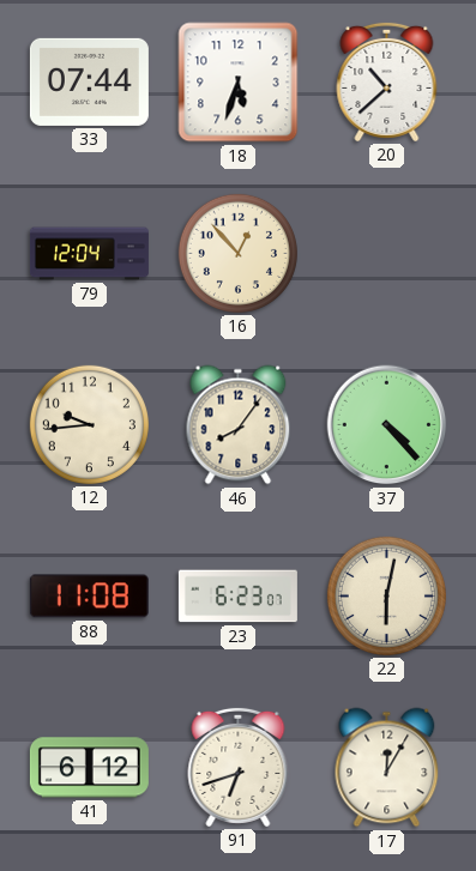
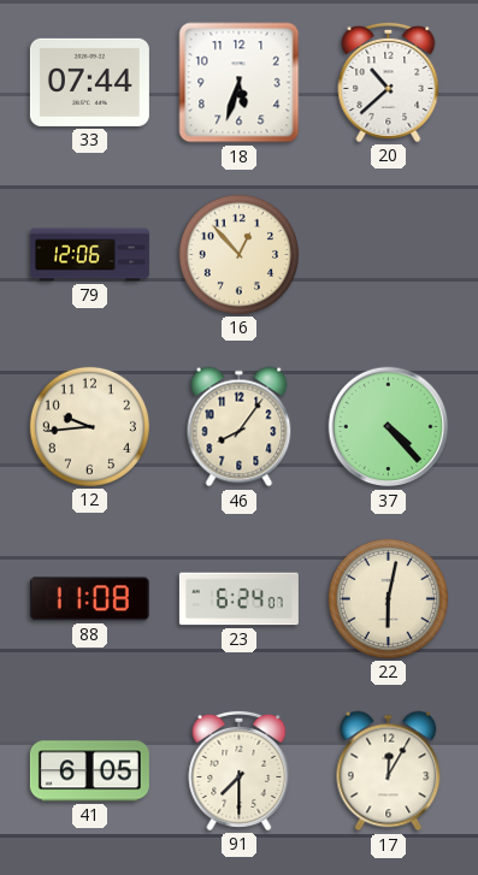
79: 12:04 -> 12:06
23: 6:23 -> 6:24
41: 6:12 -> 6:05
91: 6:42 -> 7:30
